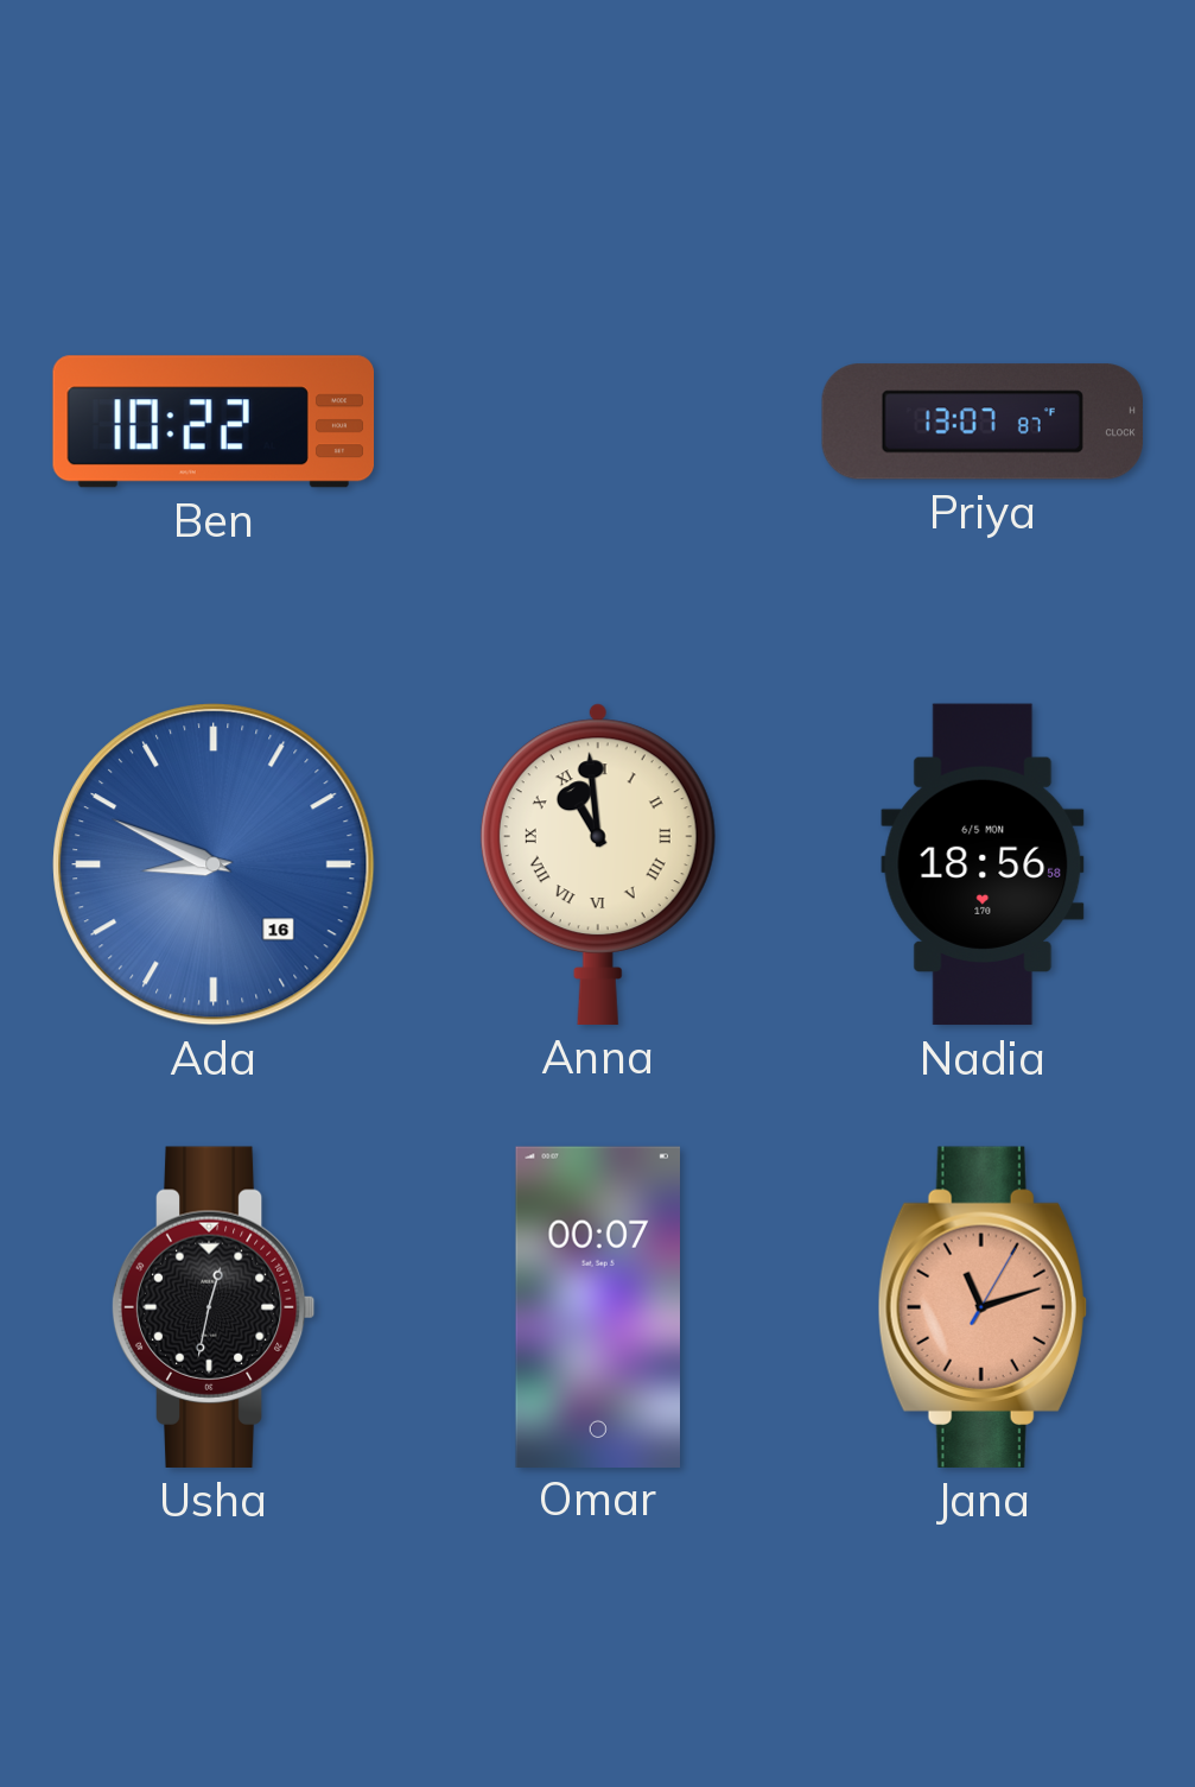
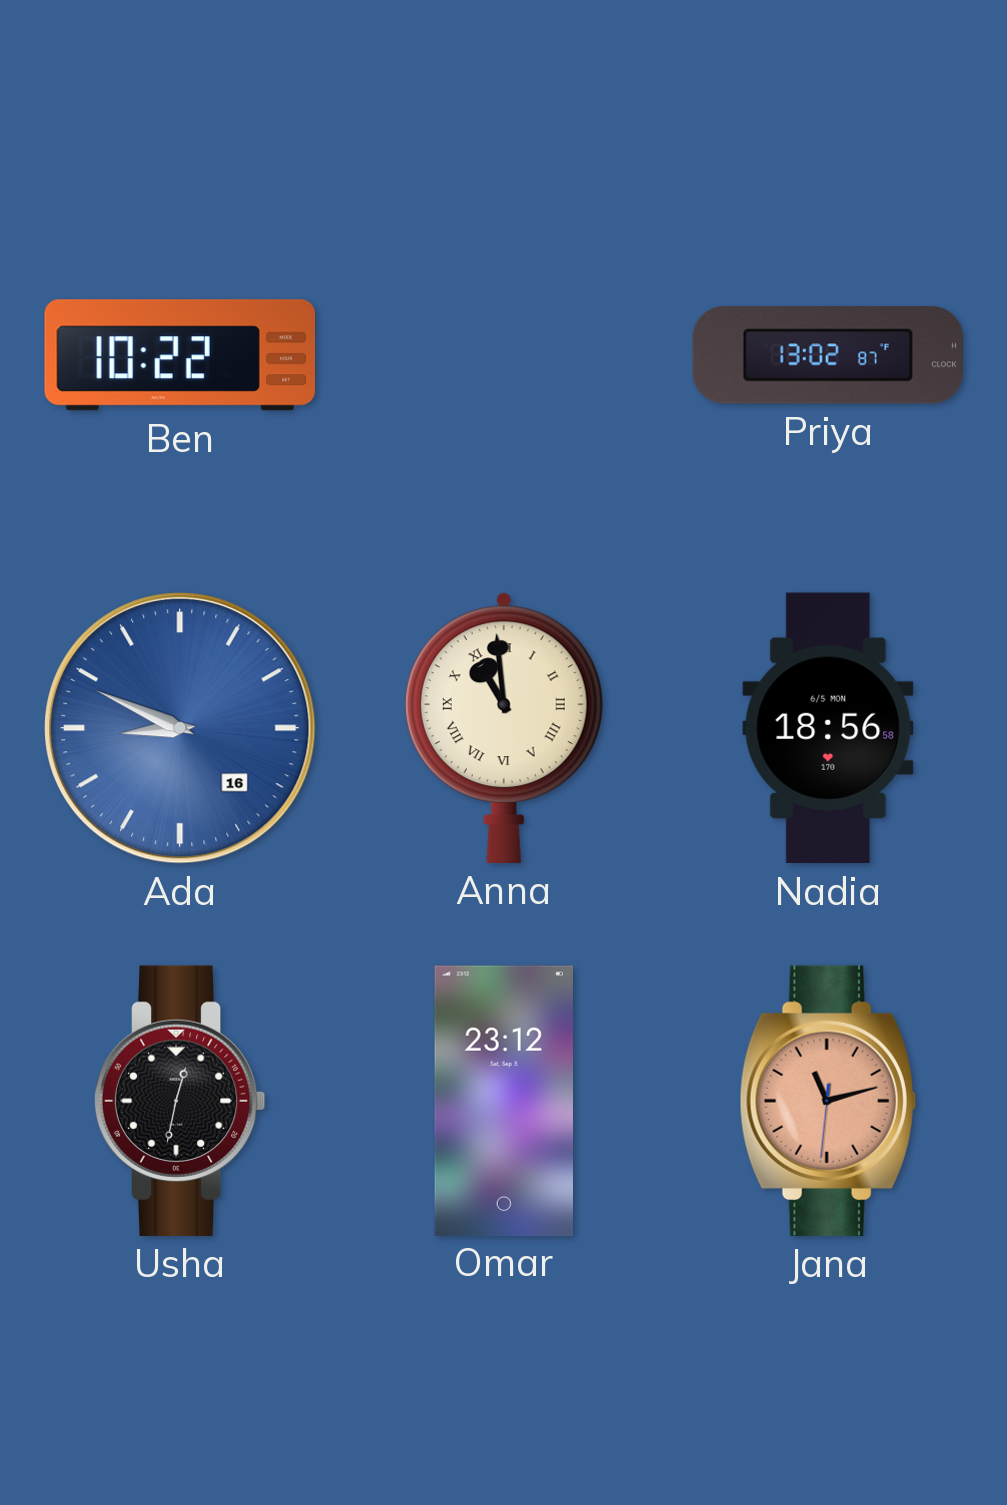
Priya: 13:07 -> 13:02
Omar: 00:07 -> 23:12
Jana: 11:12:05 -> 11:12:31
